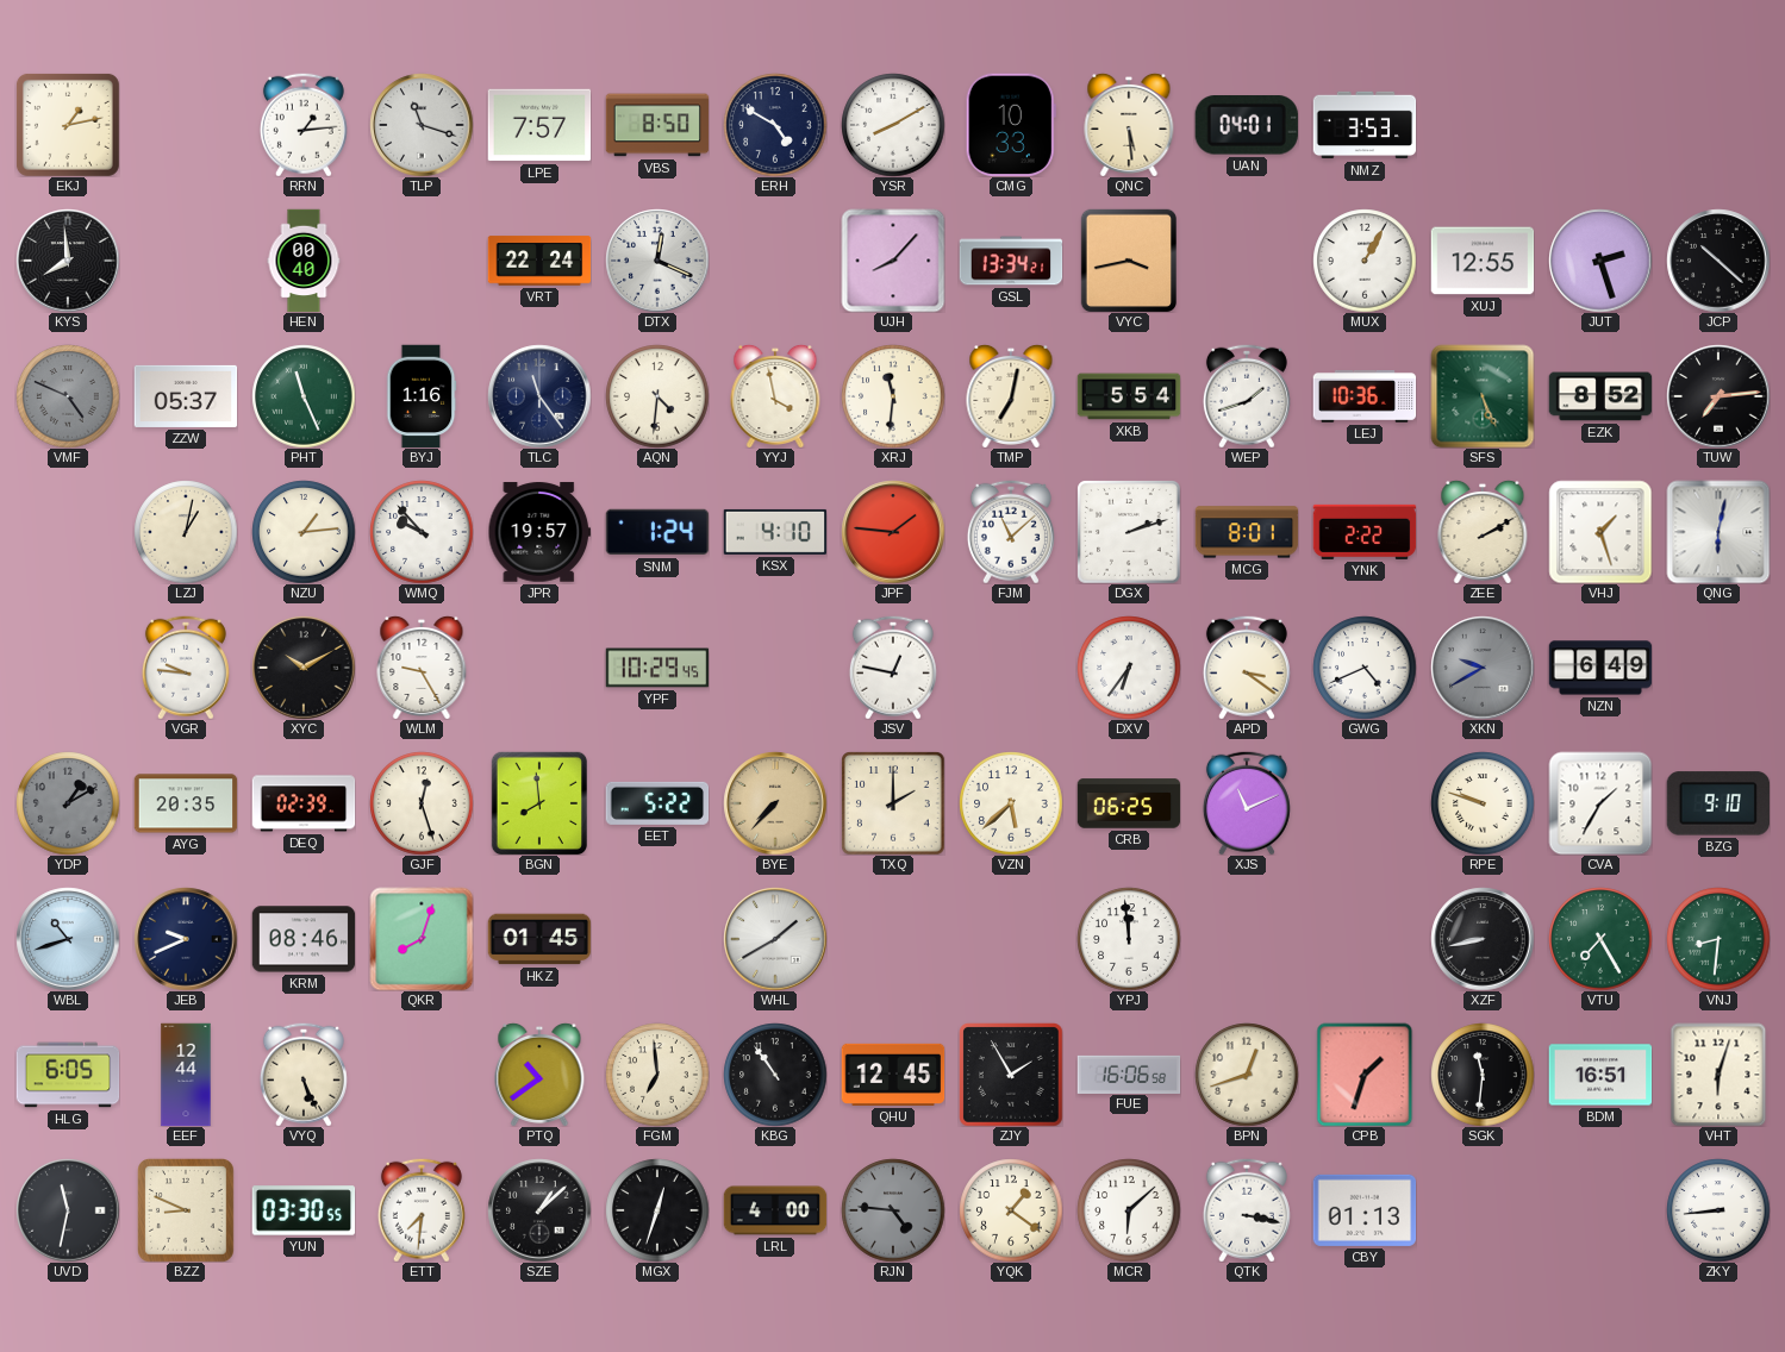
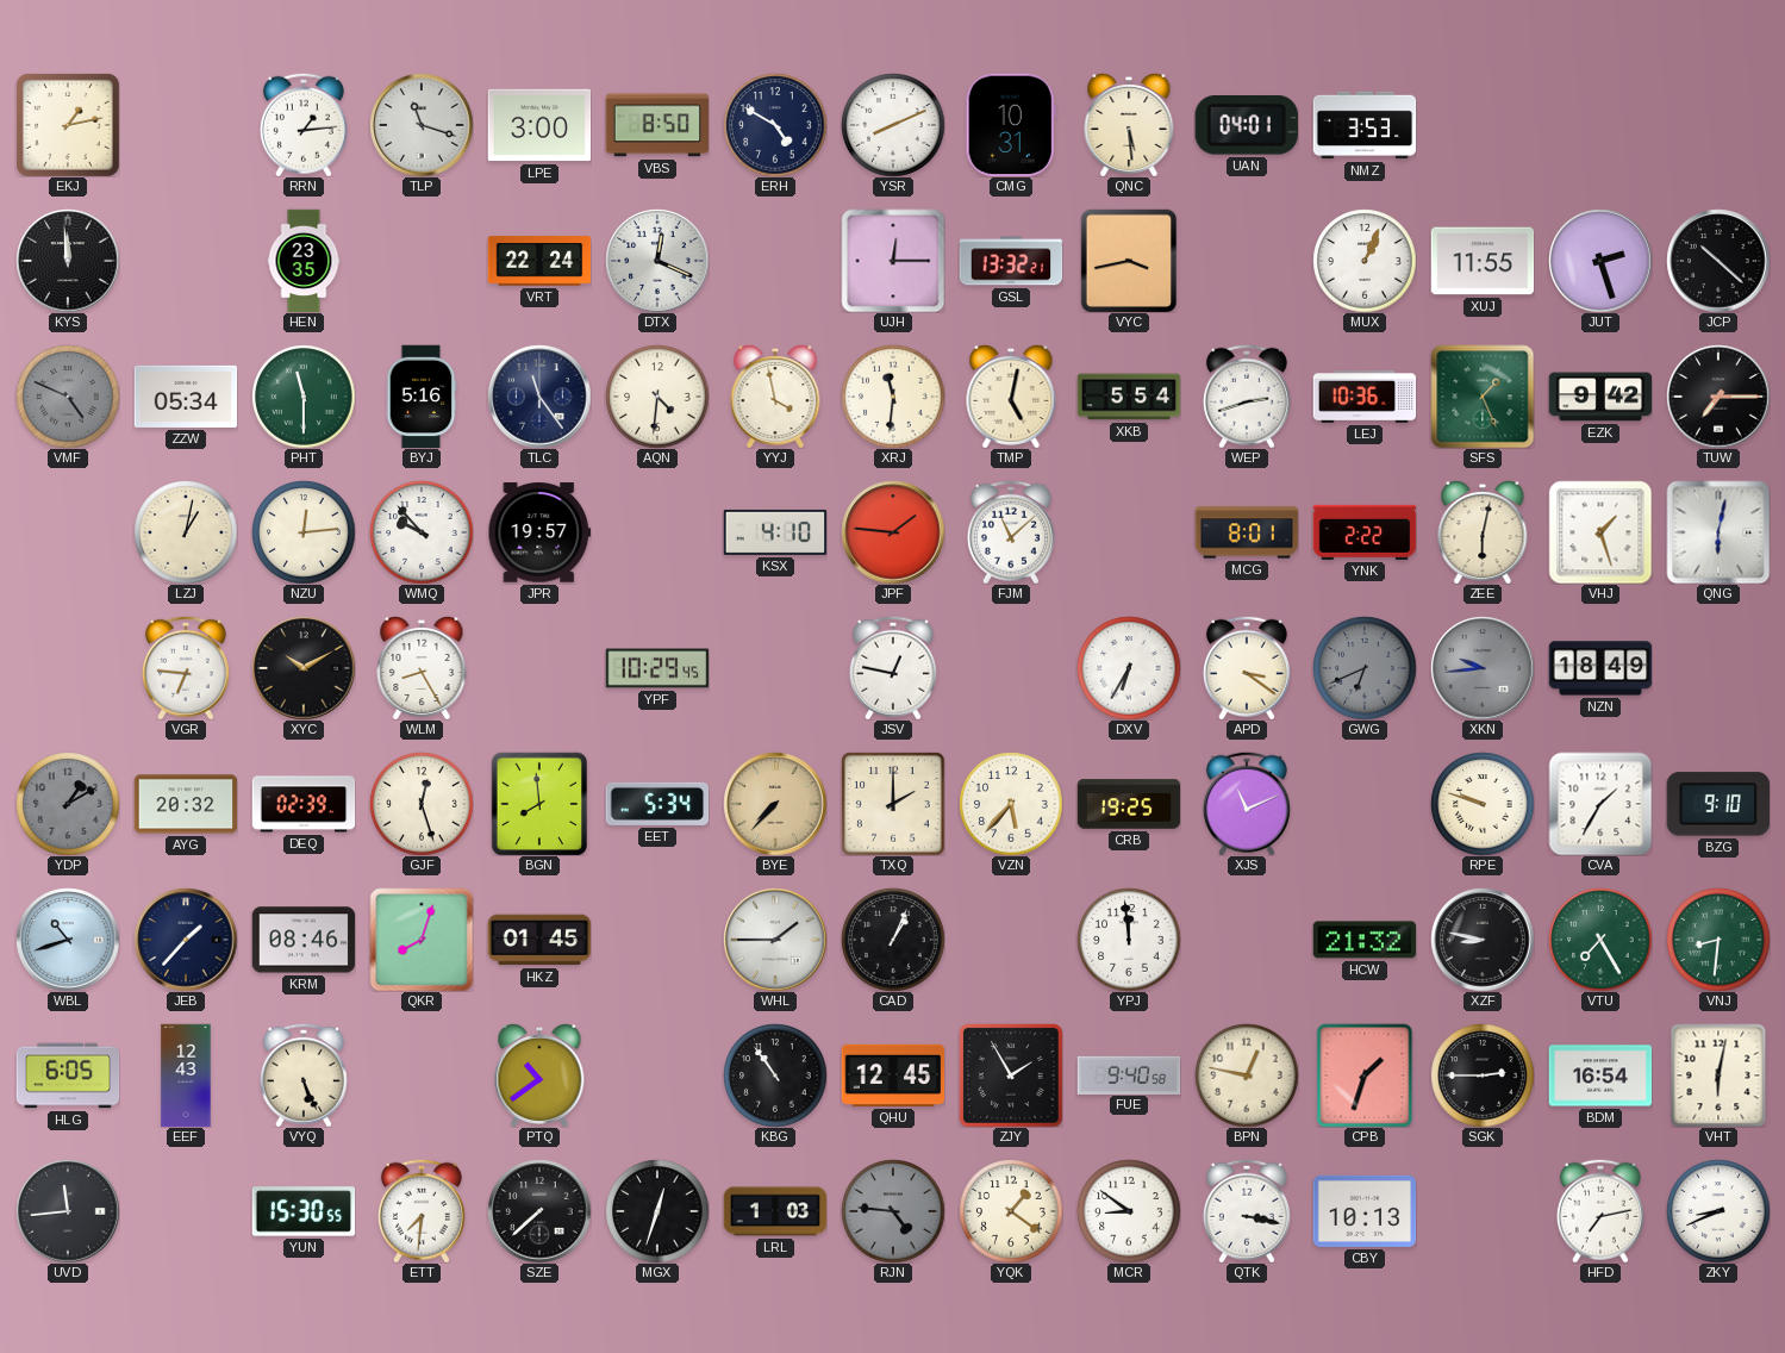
LPE: 7:57 -> 3:00
YSR: 8:10 -> 8:11
CMG: 10:33 -> 10:31
KYS: 7:59 -> 11:59
HEN: 00:40 -> 23:35
UJH: 8:07 -> 12:15
GSL: 13:34 -> 13:32
MUX: 1:05 -> 1:04
XUJ: 12:55 -> 11:55
ZZW: 05:37 -> 05:34
PHT: 11:26 -> 11:30
BYJ: 1:16 -> 5:16
TMP: 7:02 -> 5:02
WEP: 1:42 -> 2:42
SFS: 5:26 -> 1:26
EZK: 8:52 -> 9:42
TUW: 7:14 -> 7:15
NZU: 1:14 -> 12:14
SNM: 1:24 -> none
DGX: 2:12 -> none
ZEE: 2:10 -> 6:02
VGR: 9:46 -> 6:46
WLM: 9:25 -> 8:25
DXV: 6:36 -> 6:35
GWG: 4:41 -> 6:41
GWG dial: white -> grey
XKN: 9:40 -> 9:44
NZN: 6:49 -> 18:49
AYG: 20:35 -> 20:32
EET: 5:22 -> 5:34
VZN: 5:38 -> 5:37
CRB: 06:25 -> 19:25
JEB: 9:41 -> 1:37
WHL: 1:40 -> 1:45
CAD: none -> 1:04
HCW: none -> 21:32
XZF: 8:43 -> 8:47
EEF: 12:44 -> 12:43
FGM: 6:59 -> none
FUE: 16:06 -> 9:40
BPN: 12:42 -> 12:47
SGK: 11:31 -> 2:45
BDM: 16:51 -> 16:54
VHT: 6:03 -> 6:02
UVD: 11:32 -> 11:44
BZZ: 8:49 -> none
YUN: 03:30 -> 15:30
SZE: 1:08 -> 7:38
LRL: 4:00 -> 1:03
MCR: 6:08 -> 8:51
CBY: 01:13 -> 10:13
HFD: none -> 7:13
ZKY: 8:44 -> 8:41
